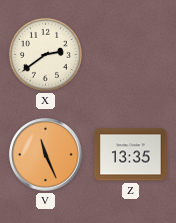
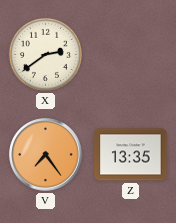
V: 11:26 -> 7:24
